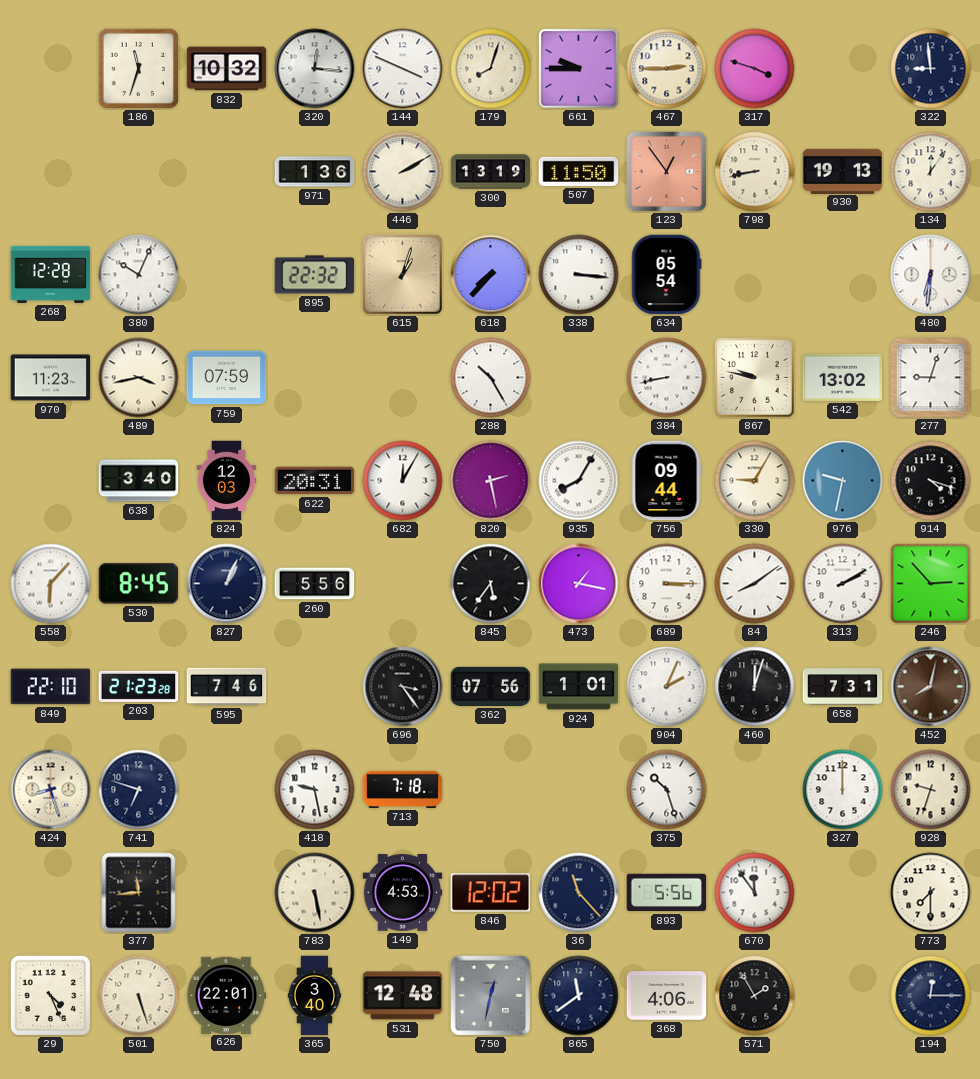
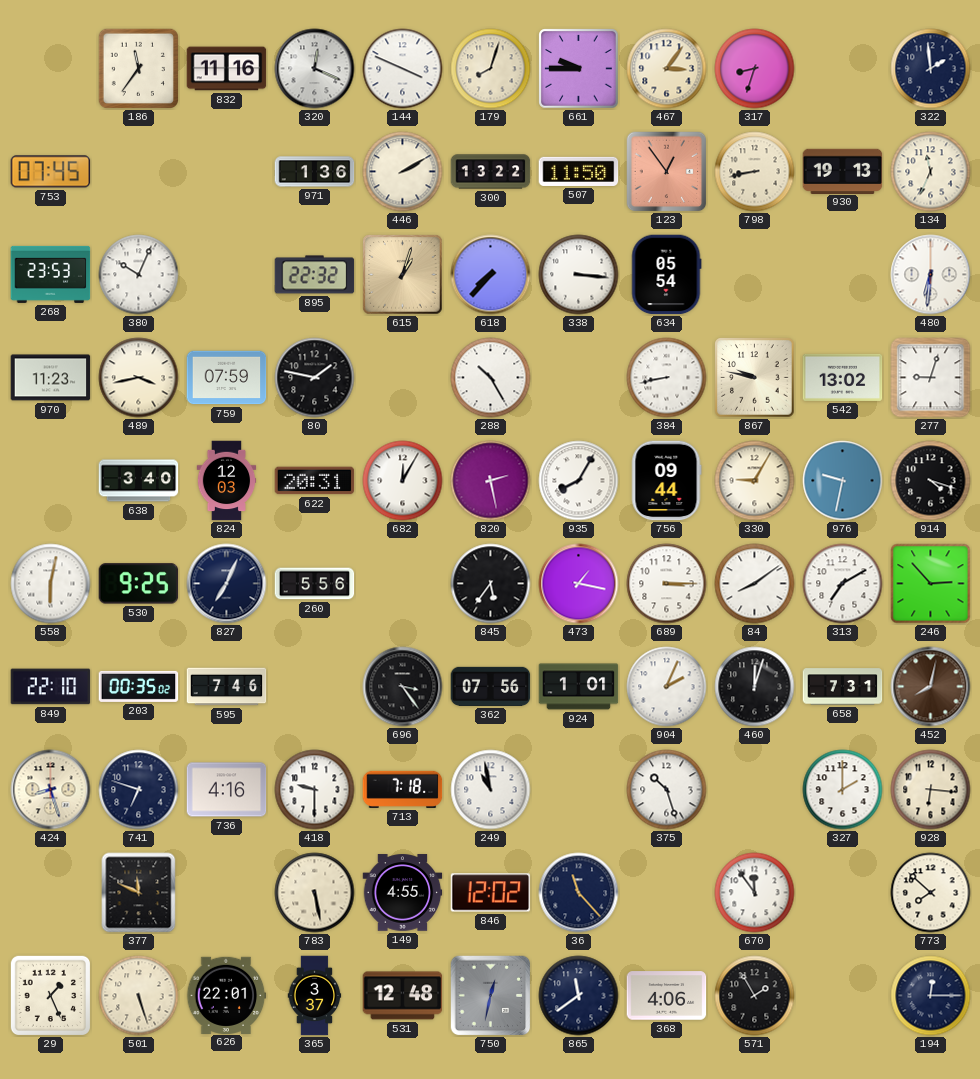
186: 11:33 -> 11:36
832: 10:32 -> 11:16
320: 12:16 -> 12:19
467: 2:45 -> 3:06
317: 3:48 -> 8:33
322: 8:59 -> 1:59
753: none -> 07:45
300: 13:19 -> 13:22
134: 12:06 -> 11:34
268: 12:28 -> 23:53
80: none -> 1:47
558: 6:07 -> 6:02
530: 8:45 -> 9:25
827: 1:04 -> 7:04
313: 2:10 -> 7:10
203: 21:23 -> 00:35
736: none -> 4:16
418: 9:28 -> 9:30
249: none -> 10:58
327: 12:00 -> 2:00
928: 9:33 -> 6:16
377: 11:44 -> 11:49
149: 4:53 -> 4:55
893: 5:56 -> none
773: 7:30 -> 7:52
29: 4:26 -> 1:26
365: 3:40 -> 3:37
